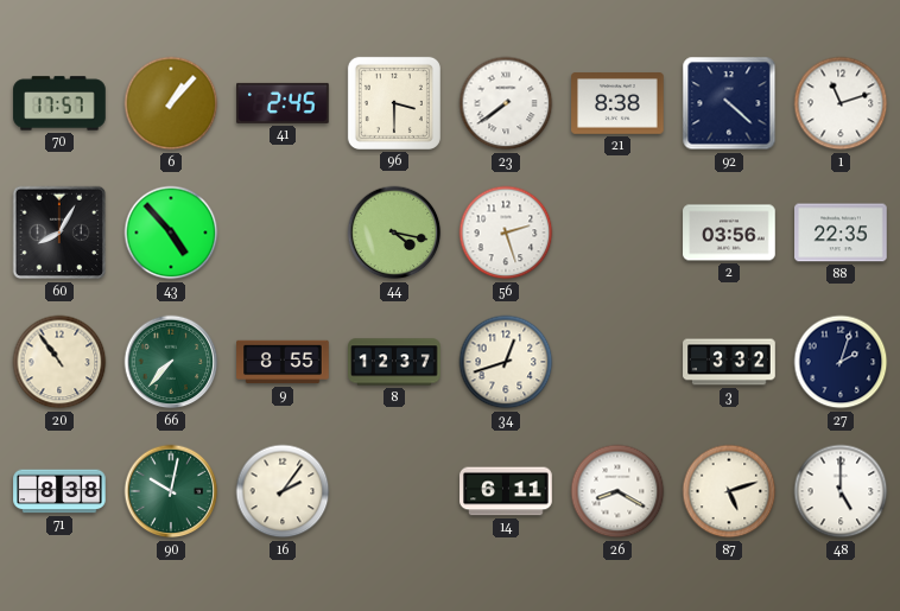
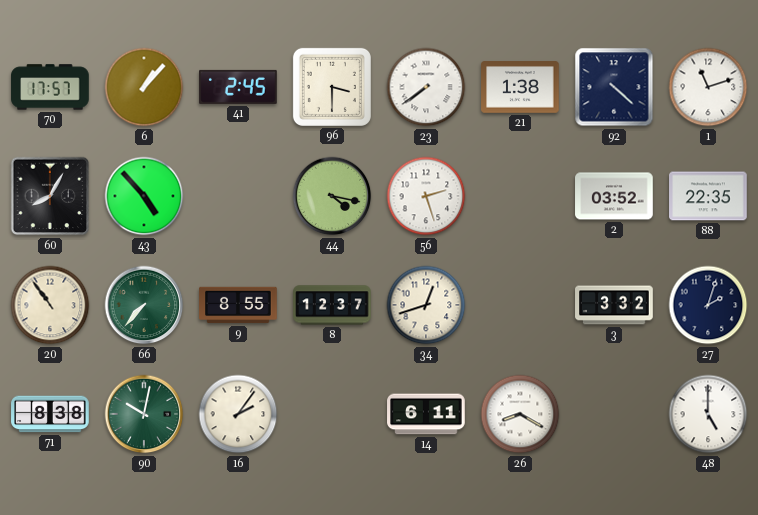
21: 8:38 -> 1:38
2: 03:56 -> 03:52
87: 5:12 -> none
